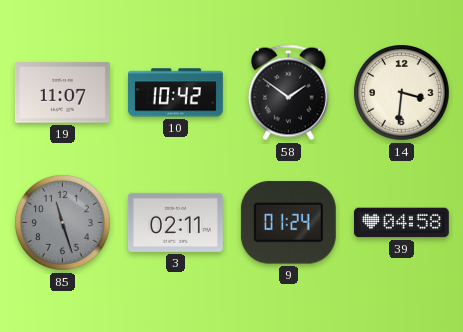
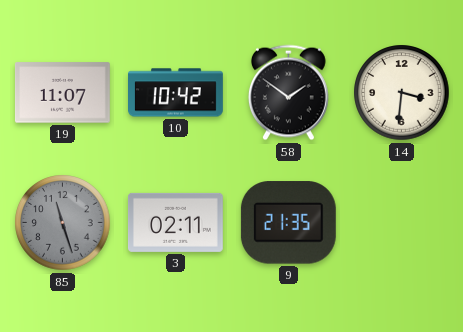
9: 01:24 -> 21:35
39: 04:58 -> none
